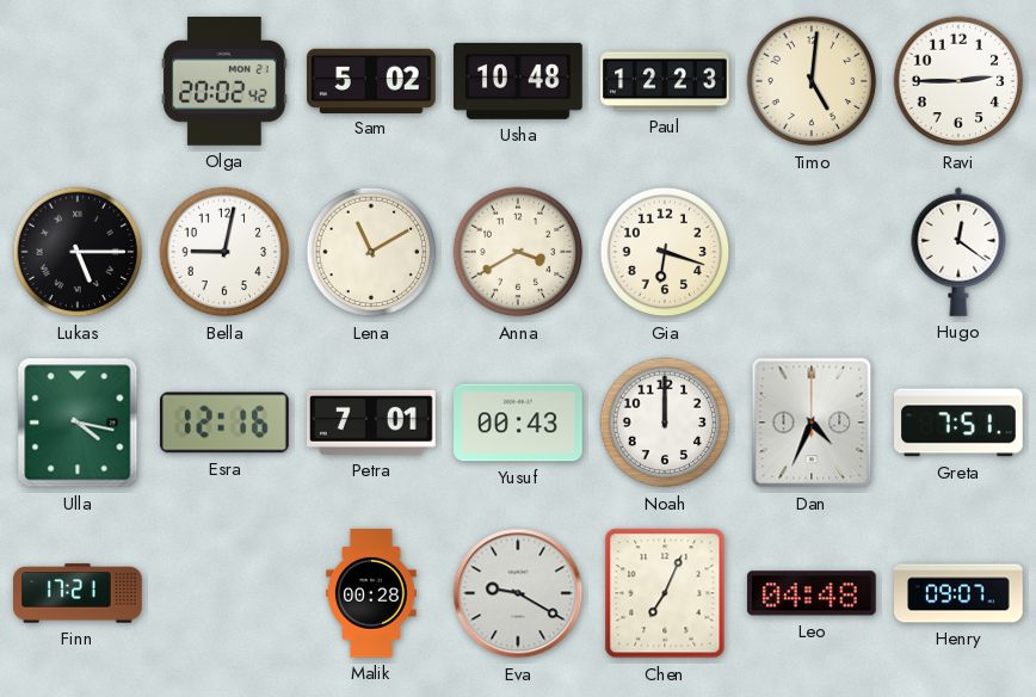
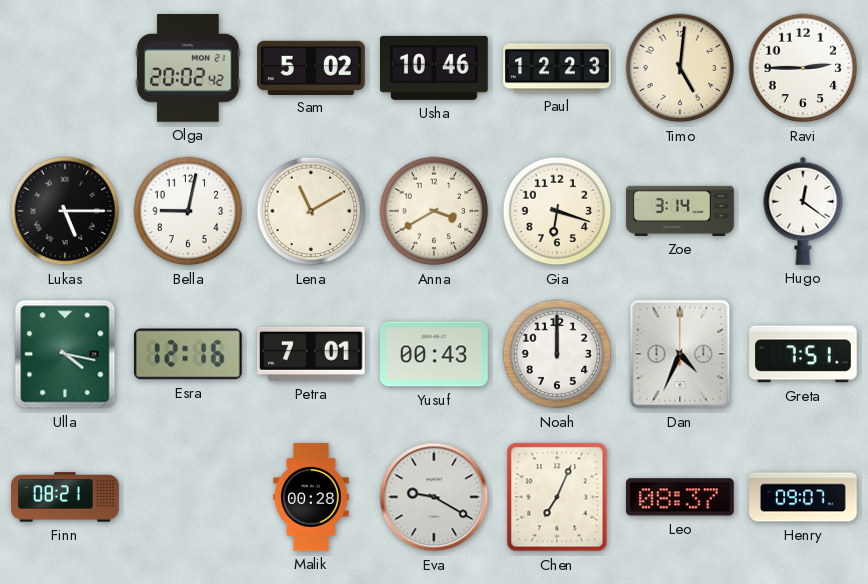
Usha: 10:48 -> 10:46
Zoe: none -> 3:14
Finn: 17:21 -> 08:21
Leo: 04:48 -> 08:37
